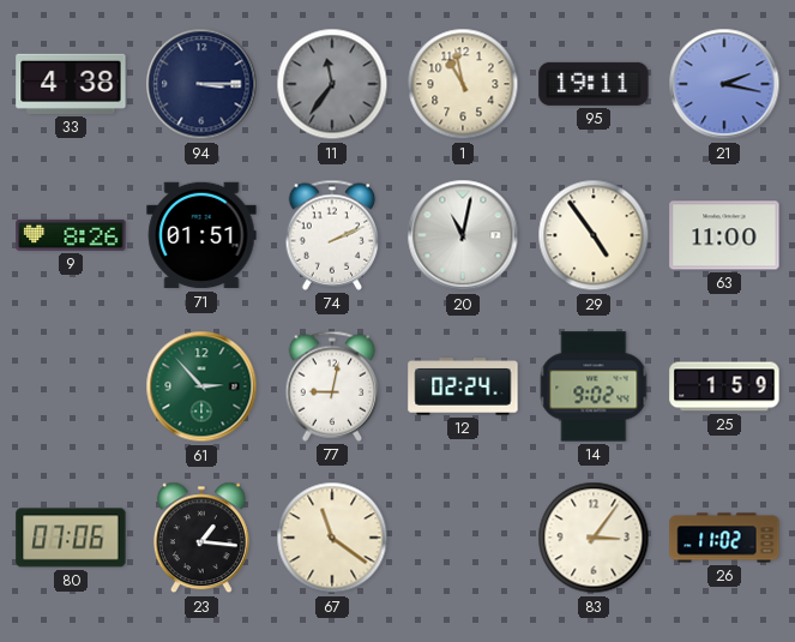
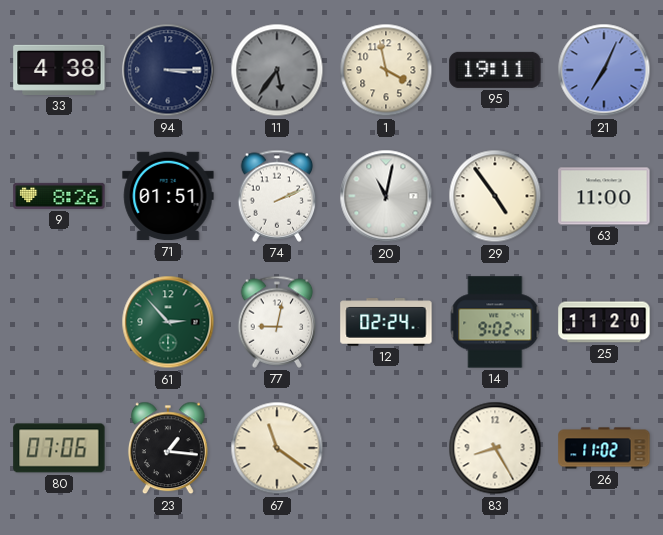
11: 11:36 -> 5:36
1: 10:58 -> 3:58
21: 2:17 -> 7:04
25: 1:59 -> 11:20
83: 3:06 -> 8:25
